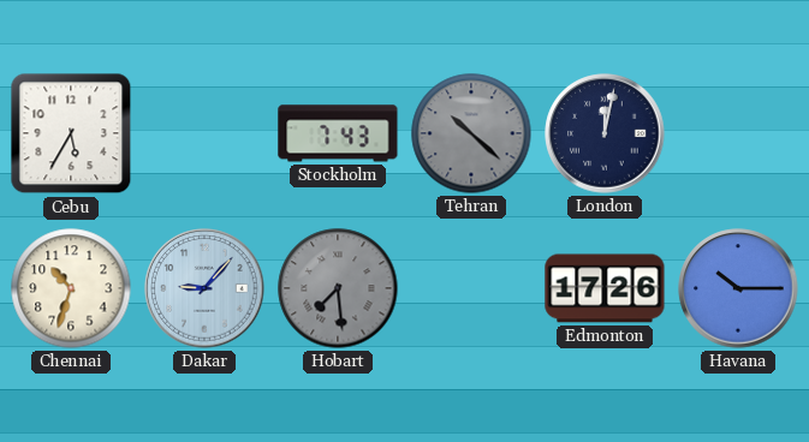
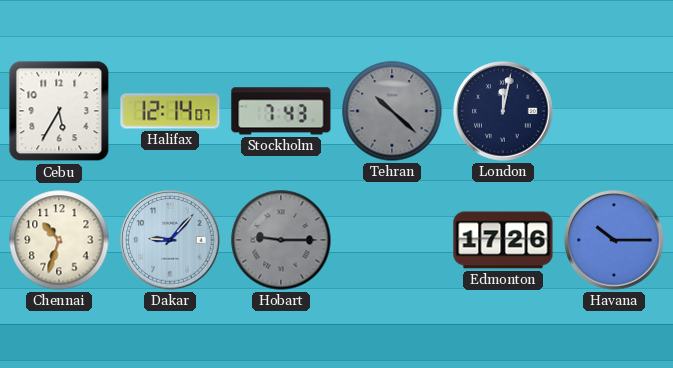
Halifax: none -> 12:14
Hobart: 7:29 -> 9:15
